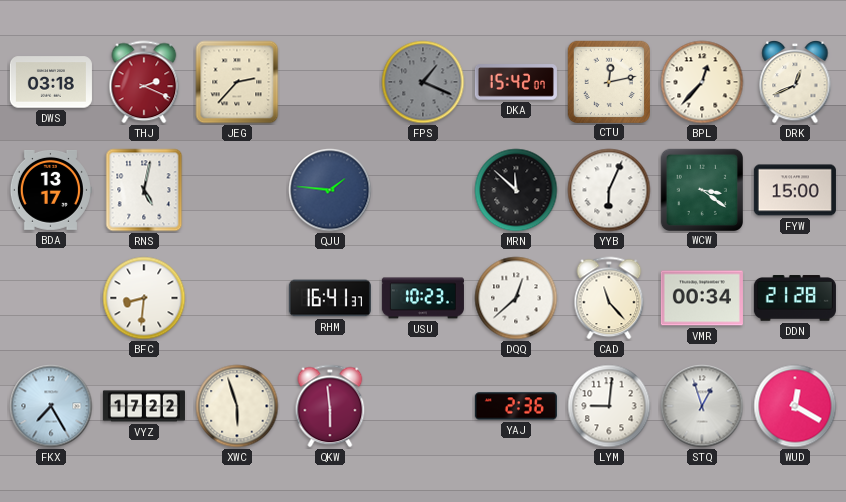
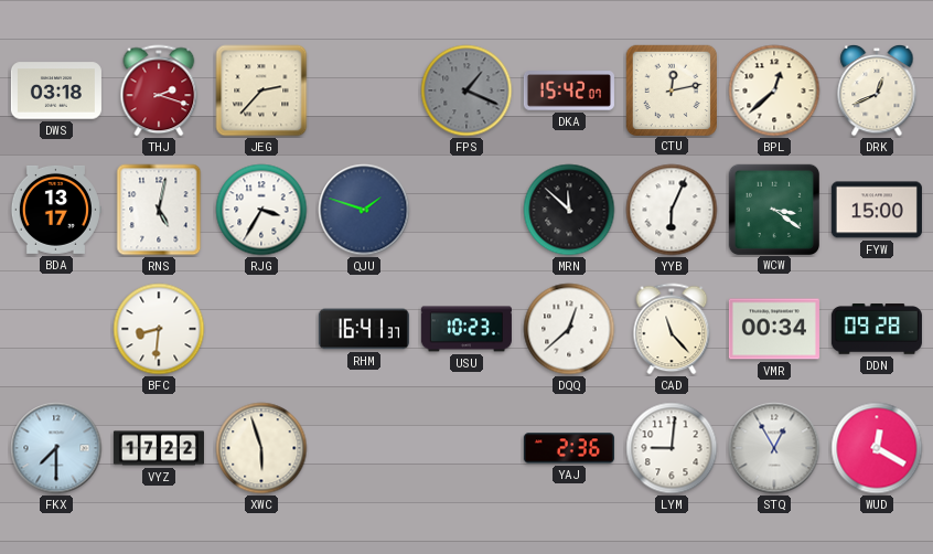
THJ: 2:19 -> 2:18
BPL: 12:37 -> 12:38
RJG: none -> 3:35
QJU: 1:46 -> 1:48
DDN: 21:28 -> 09:28
FKX: 7:25 -> 7:30
QKW: 5:59 -> none
STQ: 12:57 -> 12:55
